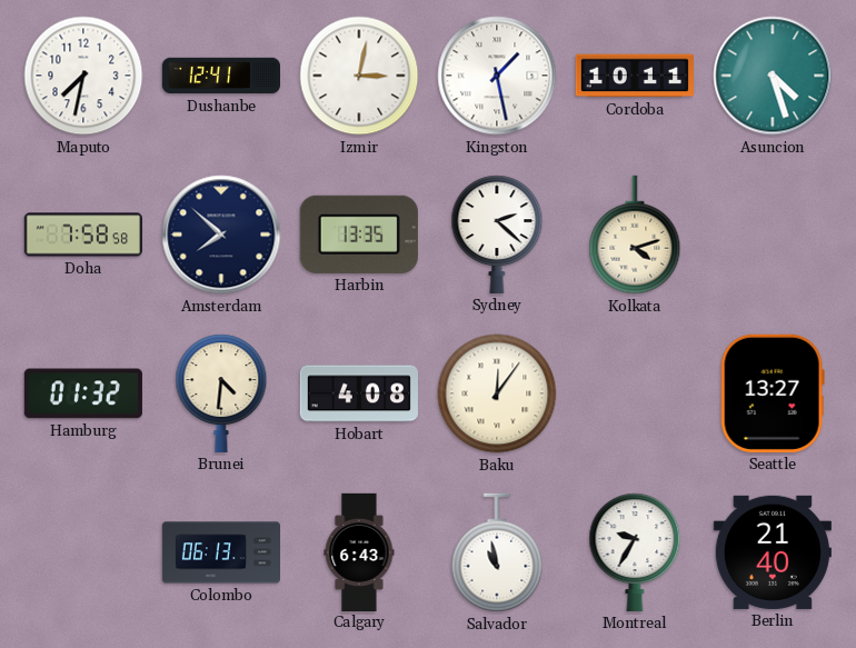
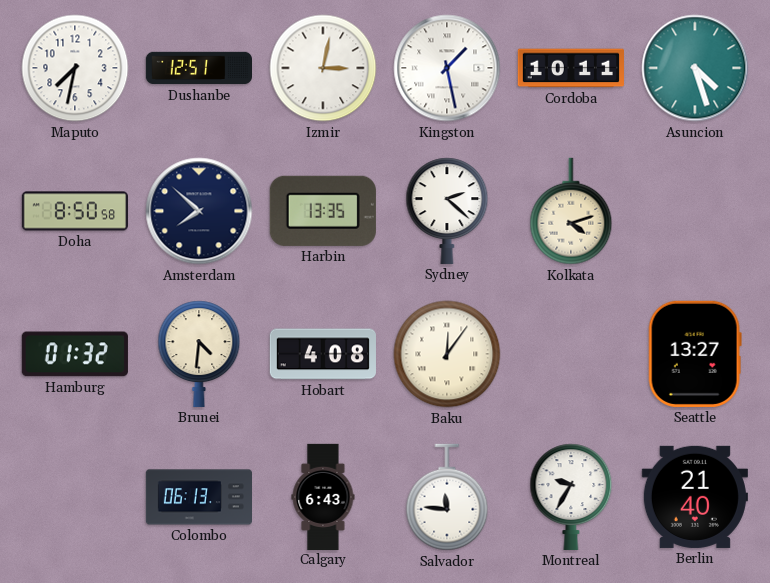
Dushanbe: 12:41 -> 12:51
Doha: 7:58 -> 8:50
Salvador: 10:58 -> 11:46
